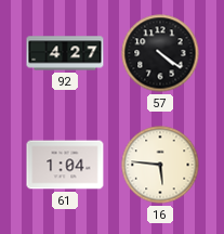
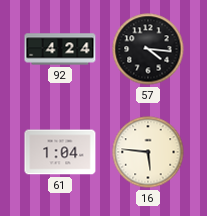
92: 4:27 -> 4:24
57: 4:21 -> 4:16
